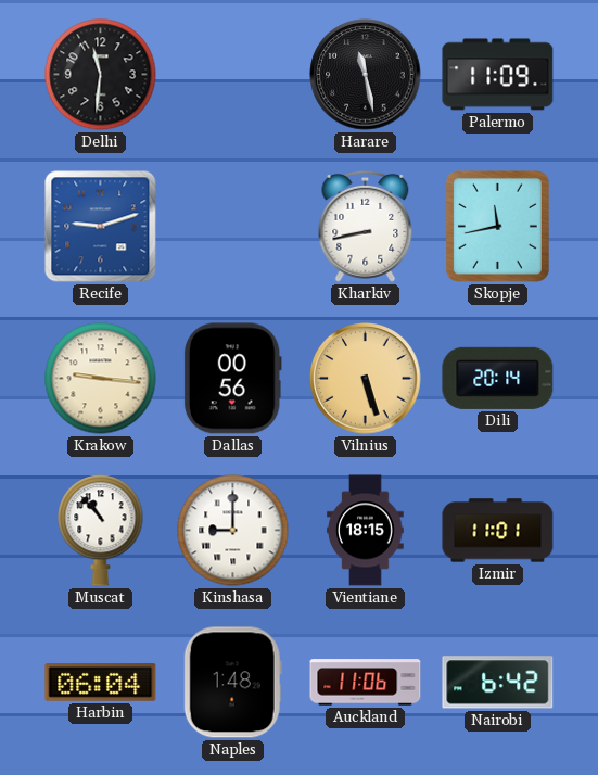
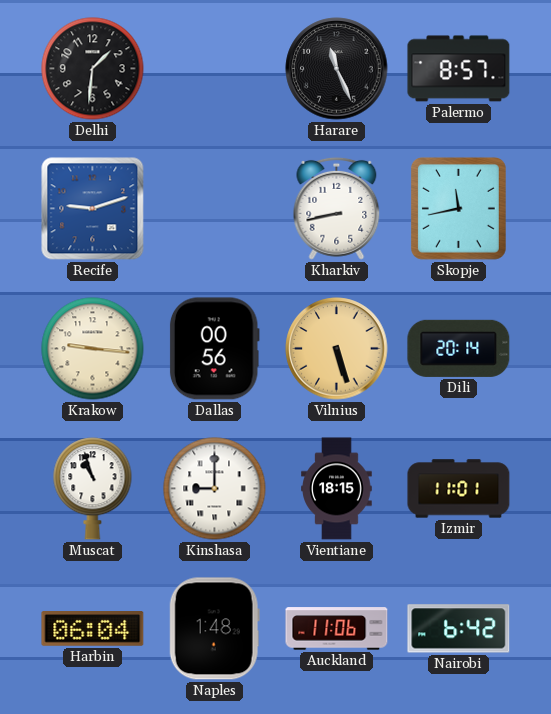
Delhi: 11:31 -> 1:31
Harare: 11:28 -> 11:26
Palermo: 11:09 -> 8:57
Muscat: 10:53 -> 10:57
